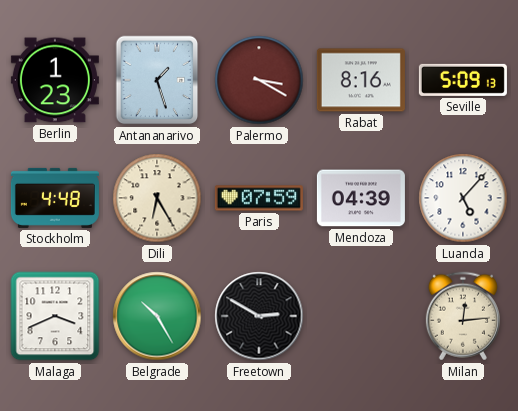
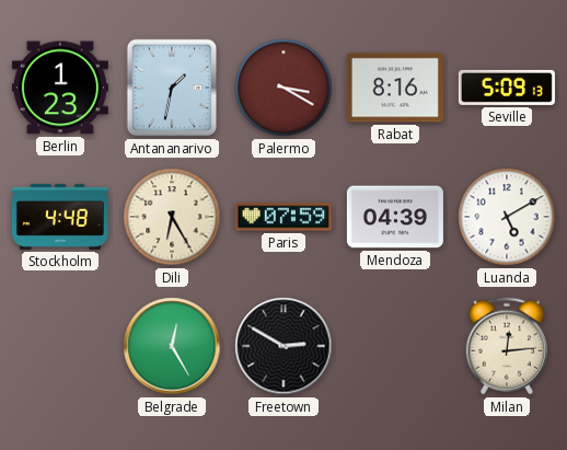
Antananarivo: 1:27 -> 1:32
Luanda: 5:07 -> 5:10
Malaga: 3:41 -> none
Belgrade: 10:25 -> 12:25
